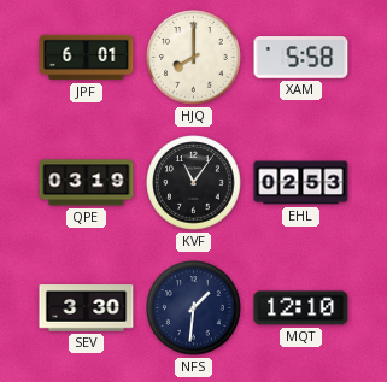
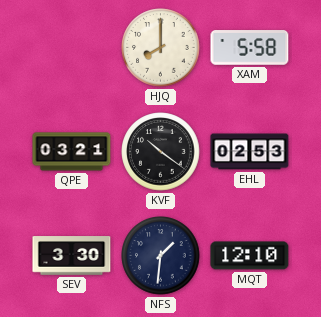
JPF: 6:01 -> none
QPE: 03:19 -> 03:21
KVF: 11:06 -> 10:21
